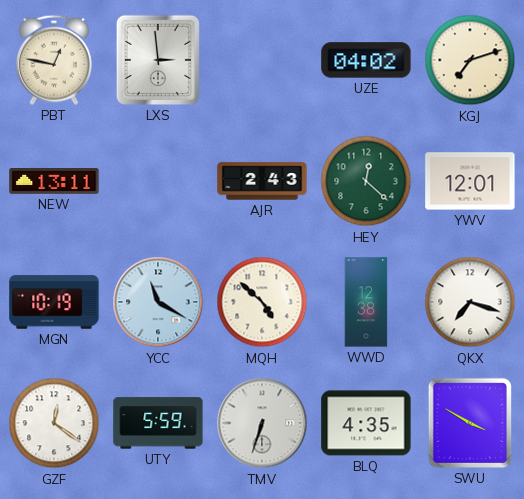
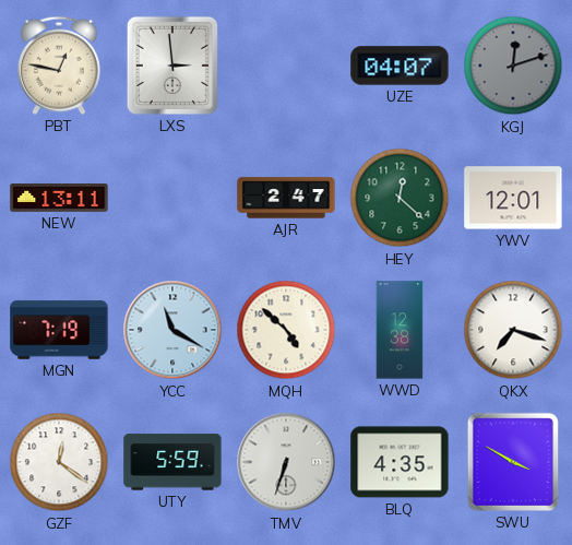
UZE: 04:02 -> 04:07
KGJ: 7:12 -> 12:12
KGJ dial: cream -> grey
AJR: 2:43 -> 2:47
MGN: 10:19 -> 7:19
